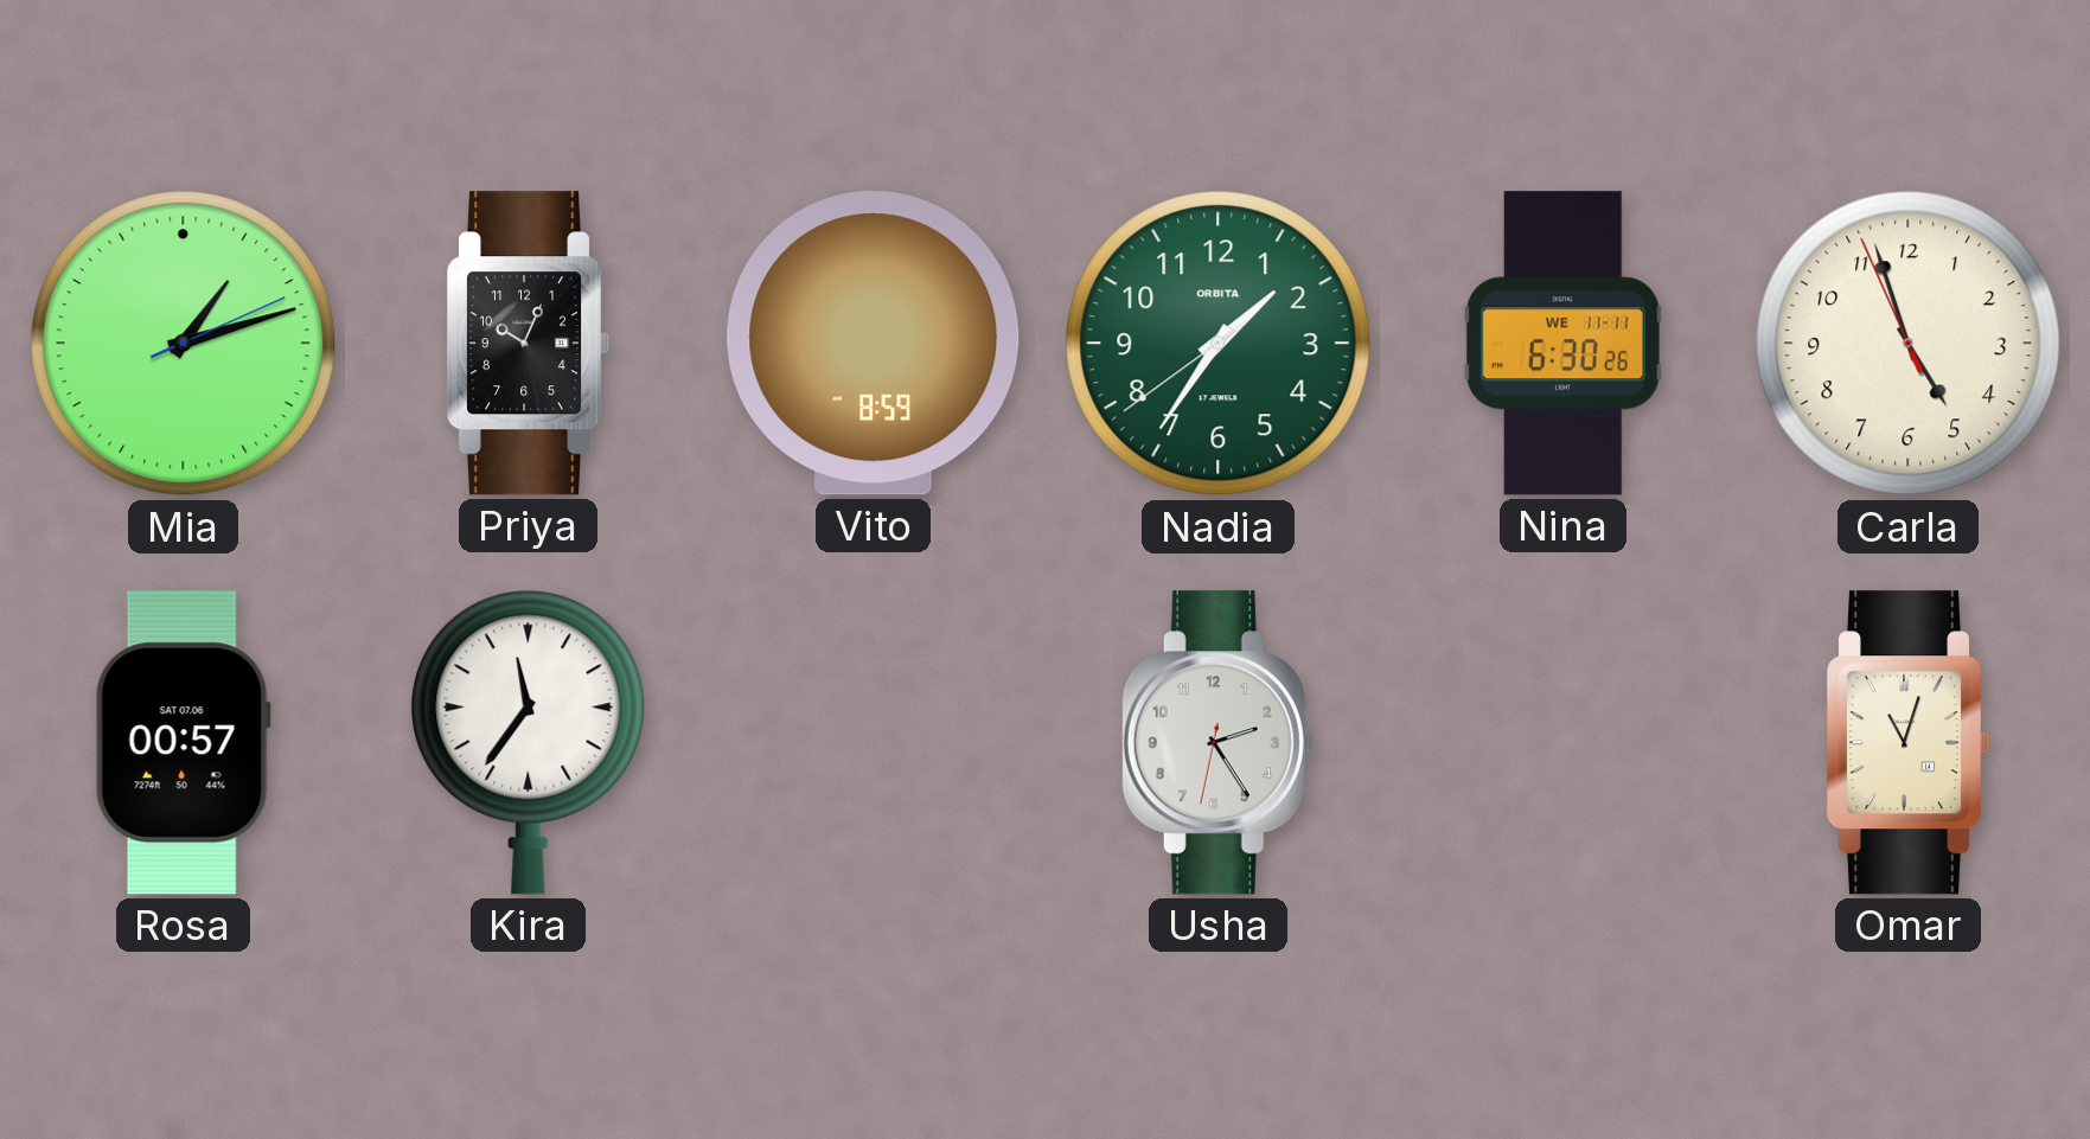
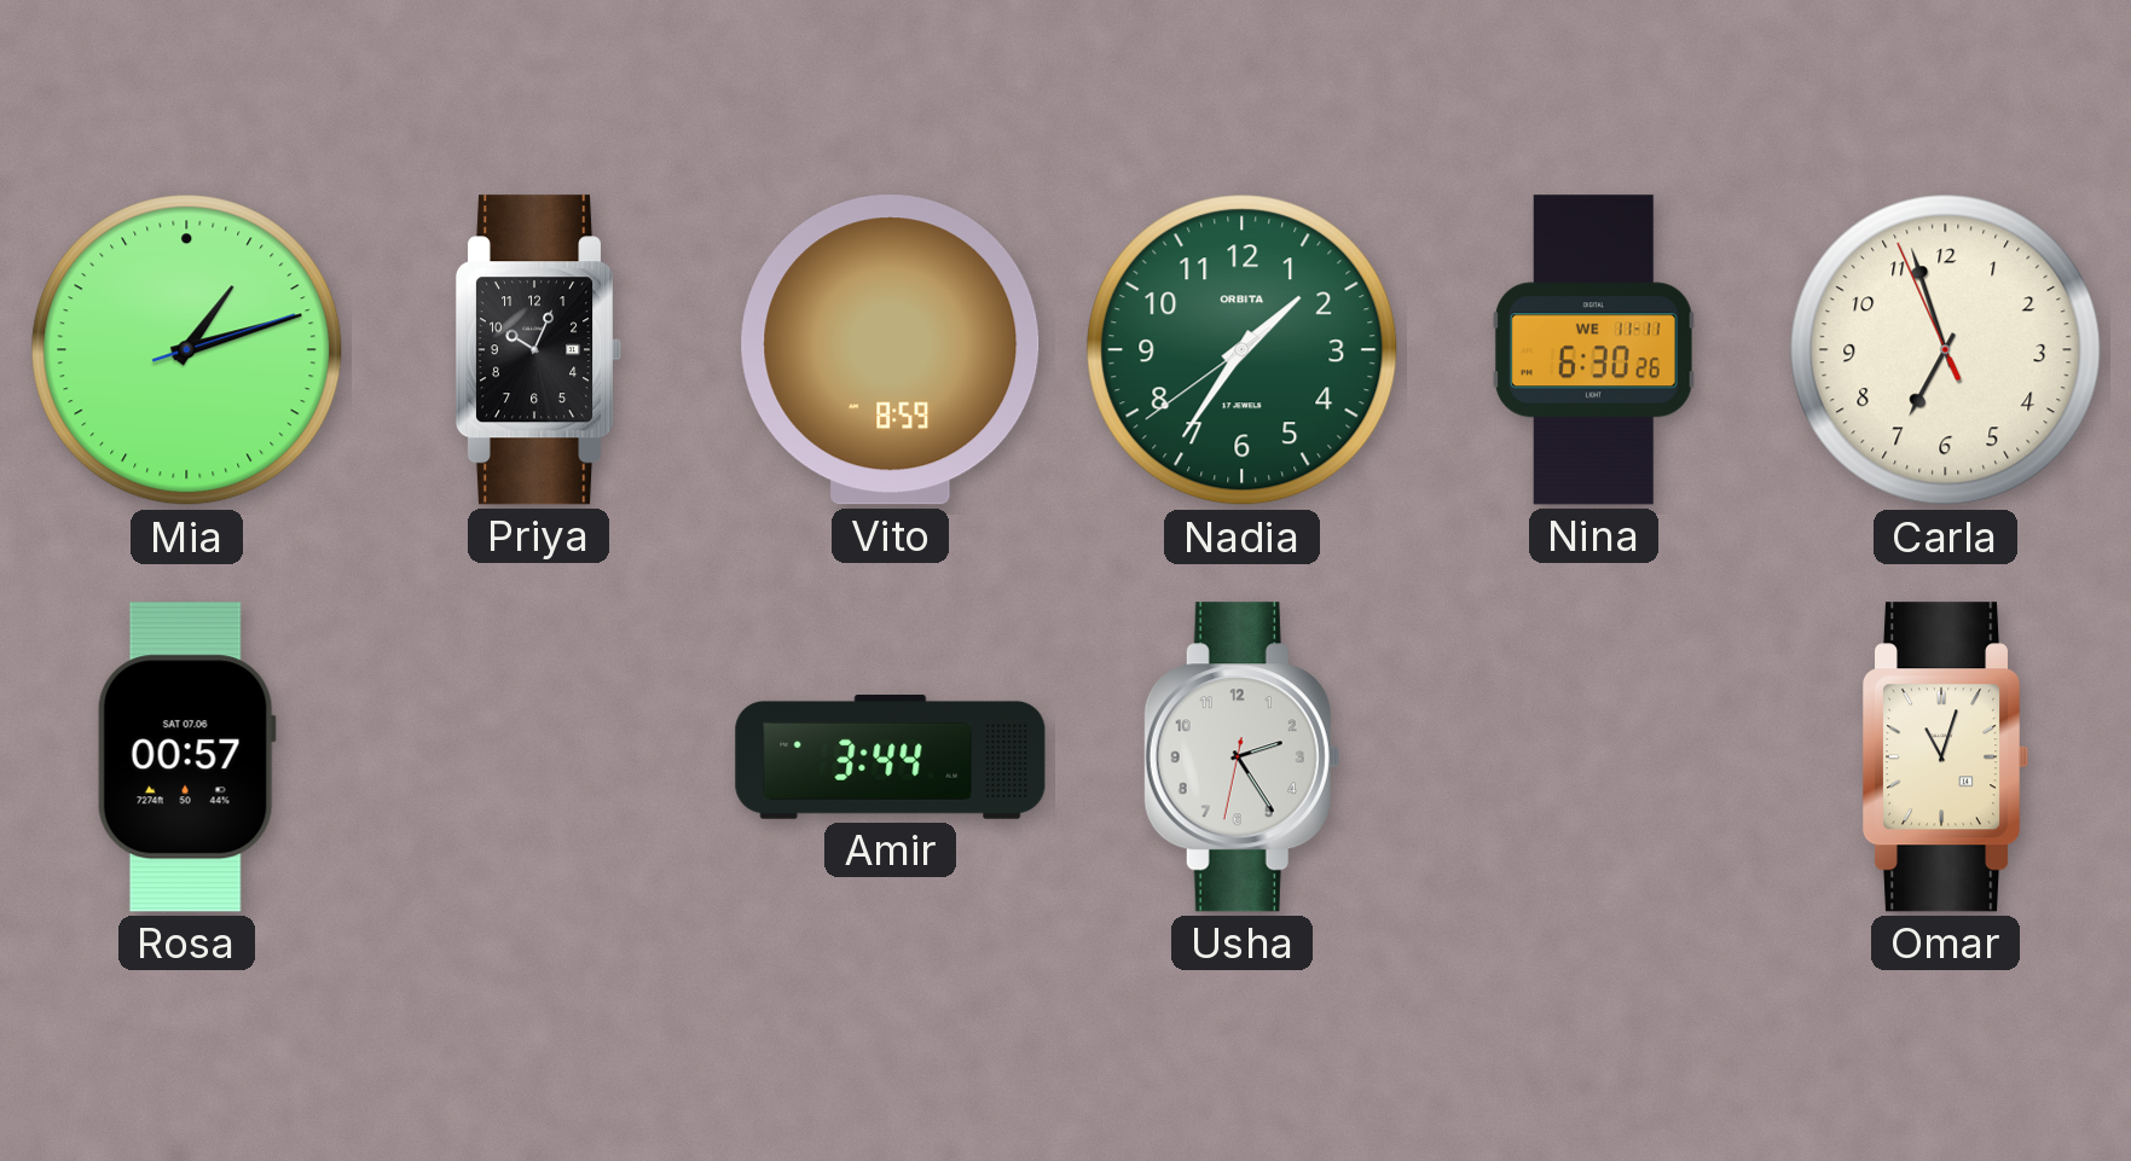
Mia: 1:12:11 -> 1:12:12
Carla: 4:56 -> 6:56
Kira: 11:36 -> none
Amir: none -> 3:44
